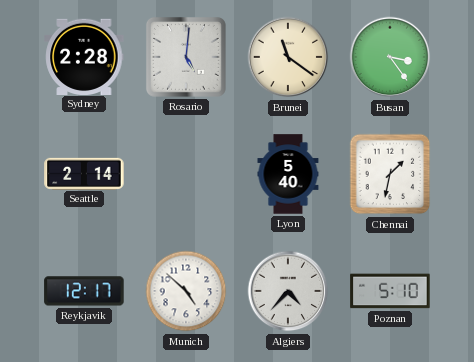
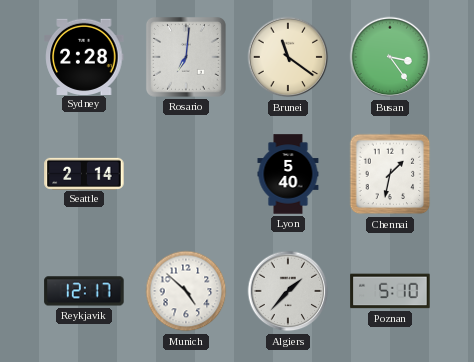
Rosario: 5:01 -> 7:01
Algiers: 4:37 -> 1:37
